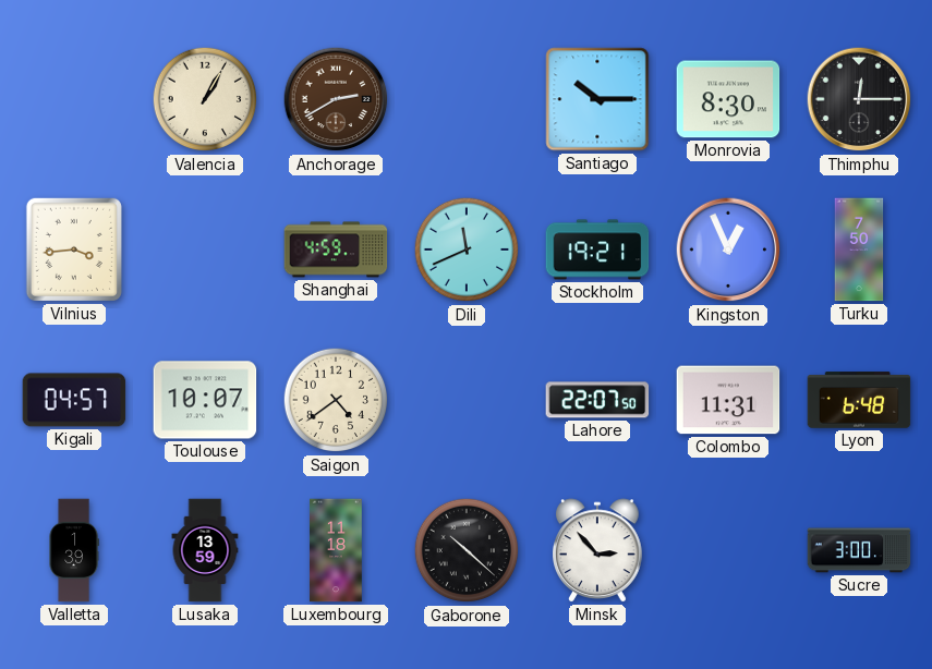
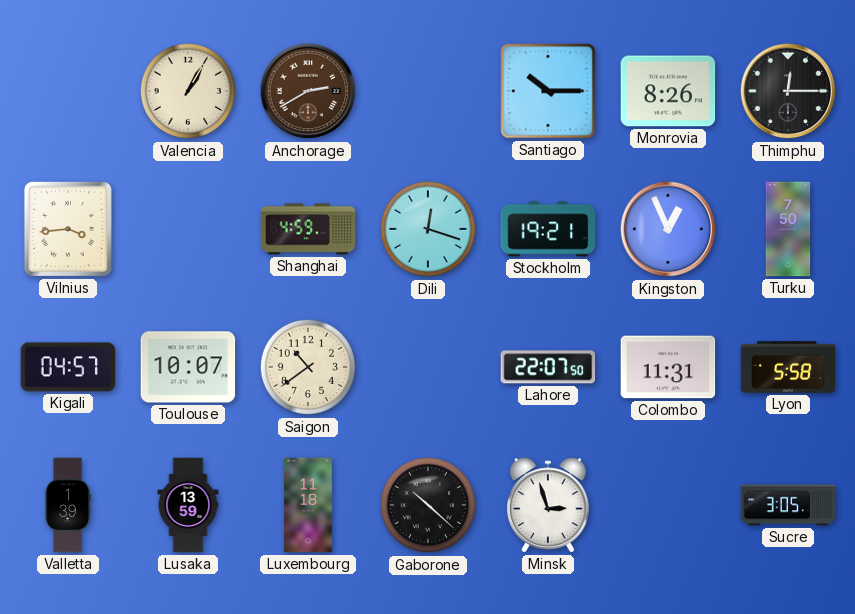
Monrovia: 8:30 -> 8:26
Dili: 11:41 -> 12:18
Saigon: 4:39 -> 10:39
Lyon: 6:48 -> 5:58
Minsk: 2:53 -> 2:57
Sucre: 3:00 -> 3:05
